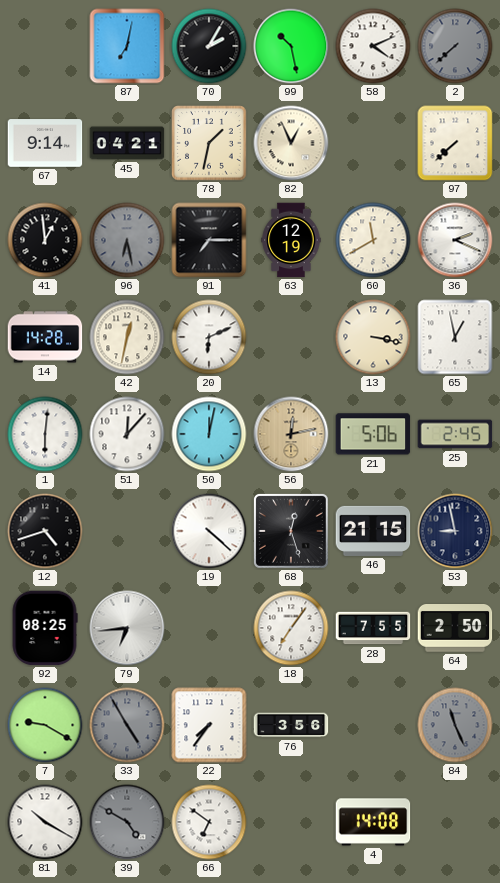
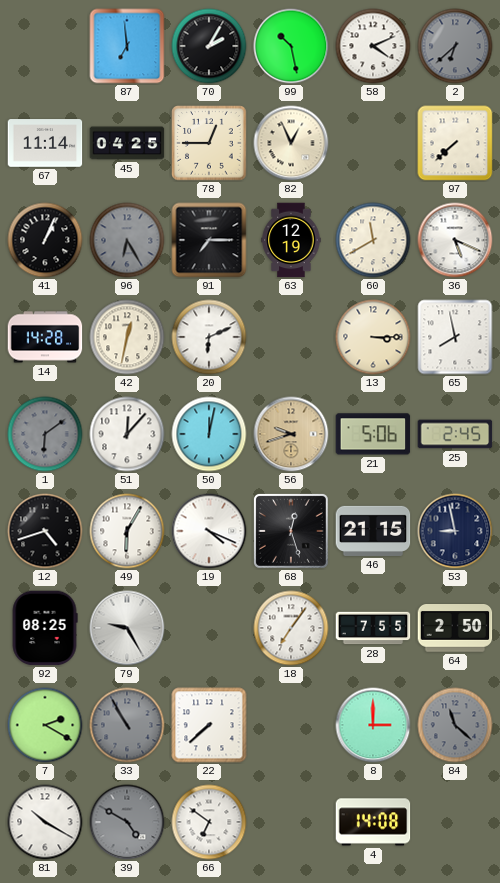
87: 7:02 -> 6:59
2: 7:38 -> 6:38
67: 9:14 -> 11:14
45: 04:21 -> 04:25
78: 1:32 -> 12:45
41: 12:59 -> 1:04
96: 6:28 -> 6:25
36: 2:19 -> 5:19
13: 3:17 -> 3:15
65: 12:58 -> 7:58
1: 6:01 -> 6:09
1 dial: white -> grey
56: 12:13 -> 9:42
49: none -> 6:05
19: 4:22 -> 4:19
79: 6:44 -> 9:25
7: 9:20 -> 2:20
33: 4:55 -> 10:55
22: 7:36 -> 7:38
76: 3:56 -> none
8: none -> 3:00
84: 11:26 -> 11:22
